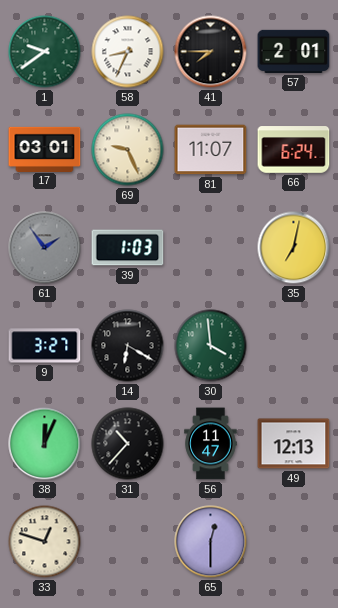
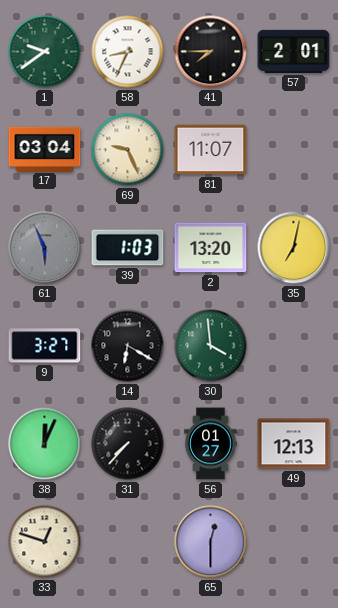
17: 03:01 -> 03:04
66: 6:24 -> none
61: 1:54 -> 5:56
2: none -> 13:20
31: 10:37 -> 7:37
56: 11:47 -> 01:27
